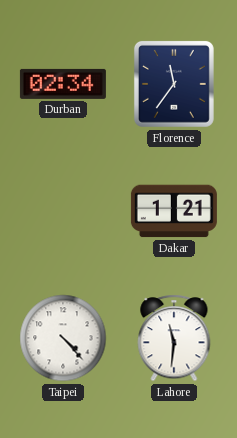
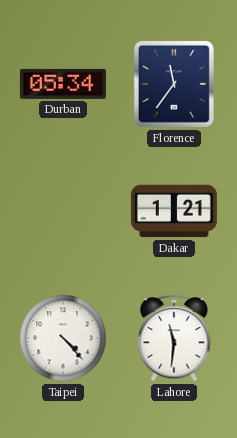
Durban: 02:34 -> 05:34
